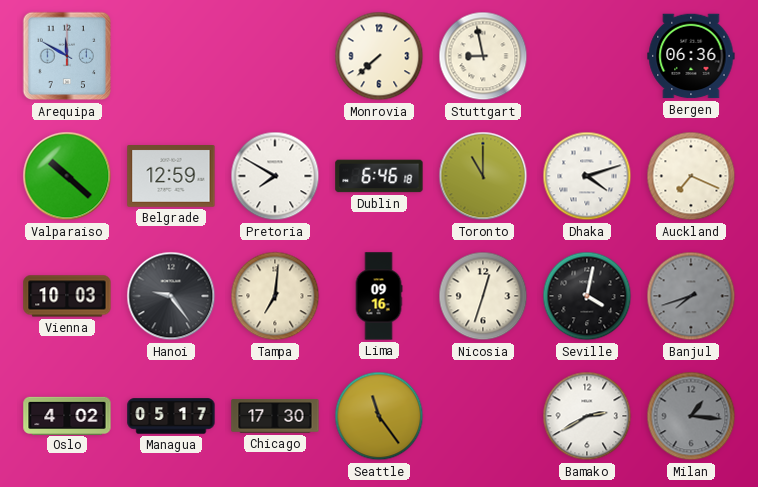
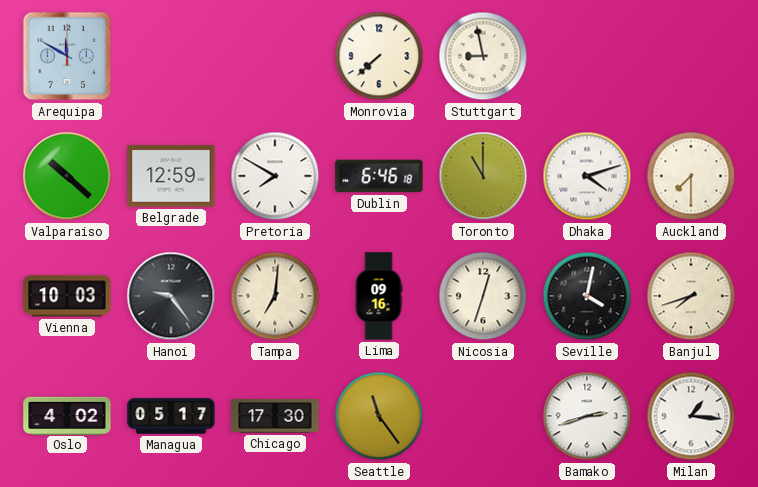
Bergen: 06:36 -> none
Auckland: 7:19 -> 7:30
Banjul dial: grey -> cream
Bamako: 2:40 -> 2:42
Milan dial: grey -> white
